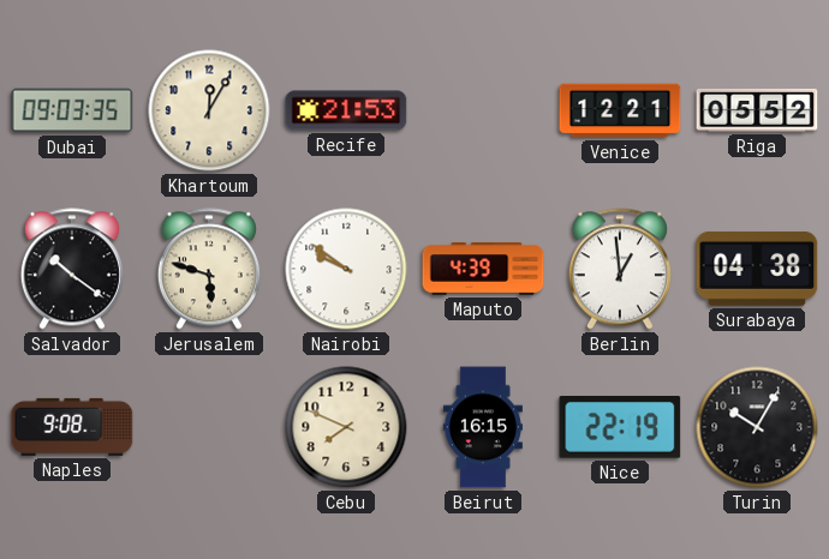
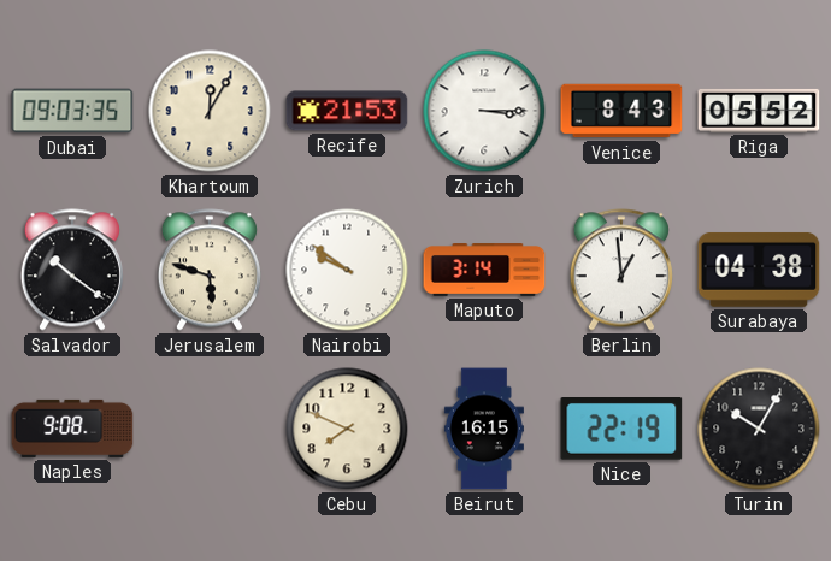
Zurich: none -> 3:15
Venice: 12:21 -> 8:43
Maputo: 4:39 -> 3:14
